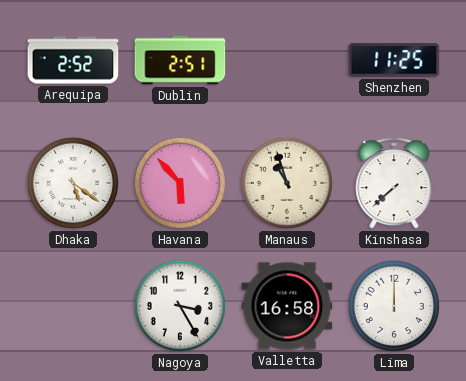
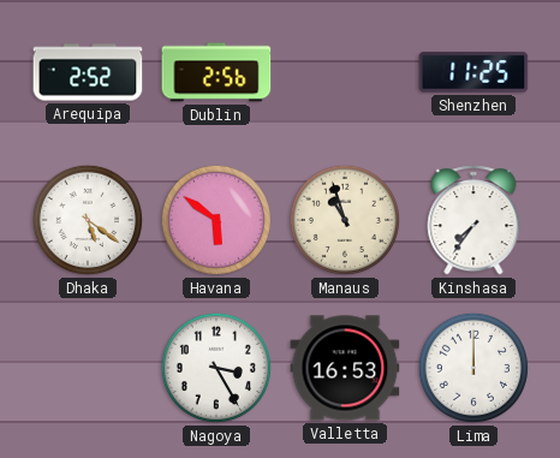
Dublin: 2:51 -> 2:56
Havana: 5:53 -> 5:51
Kinshasa: 7:38 -> 7:36
Valletta: 16:58 -> 16:53
